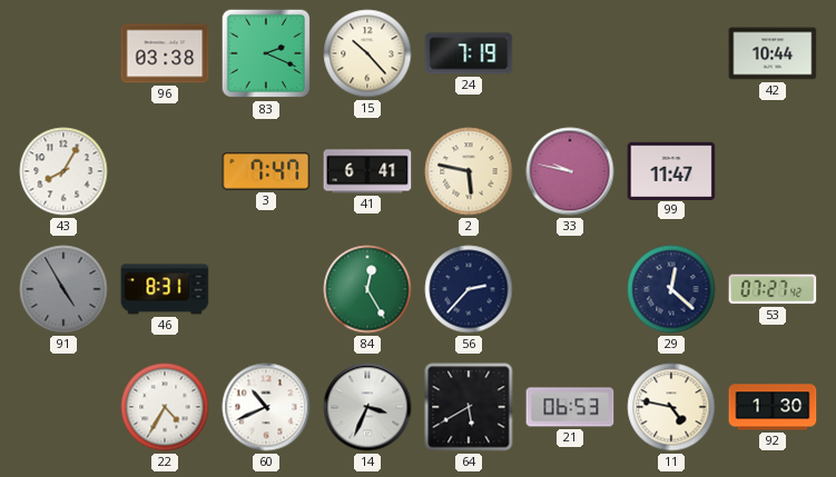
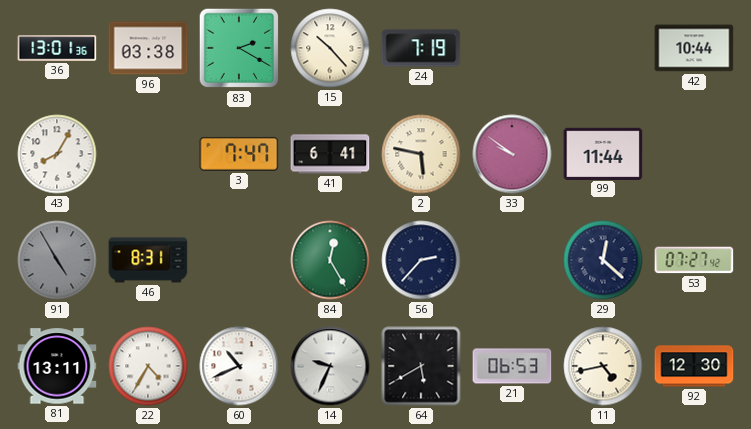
36: none -> 13:01
83: 2:19 -> 2:20
33: 9:47 -> 9:51
99: 11:47 -> 11:44
81: none -> 13:11
14: 3:34 -> 9:34
11: 4:47 -> 4:43
92: 1:30 -> 12:30
